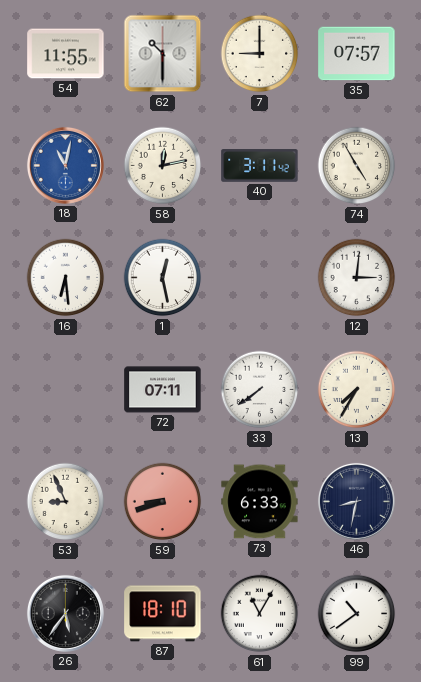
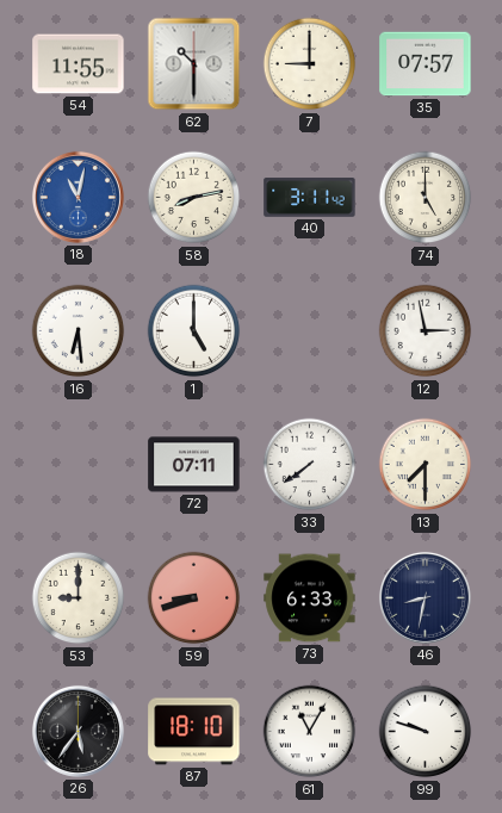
58: 12:13 -> 8:13
74: 4:55 -> 5:00
1: 12:28 -> 5:00
12: 3:01 -> 2:58
13: 7:35 -> 7:30
53: 8:56 -> 9:00
99: 10:39 -> 9:48
